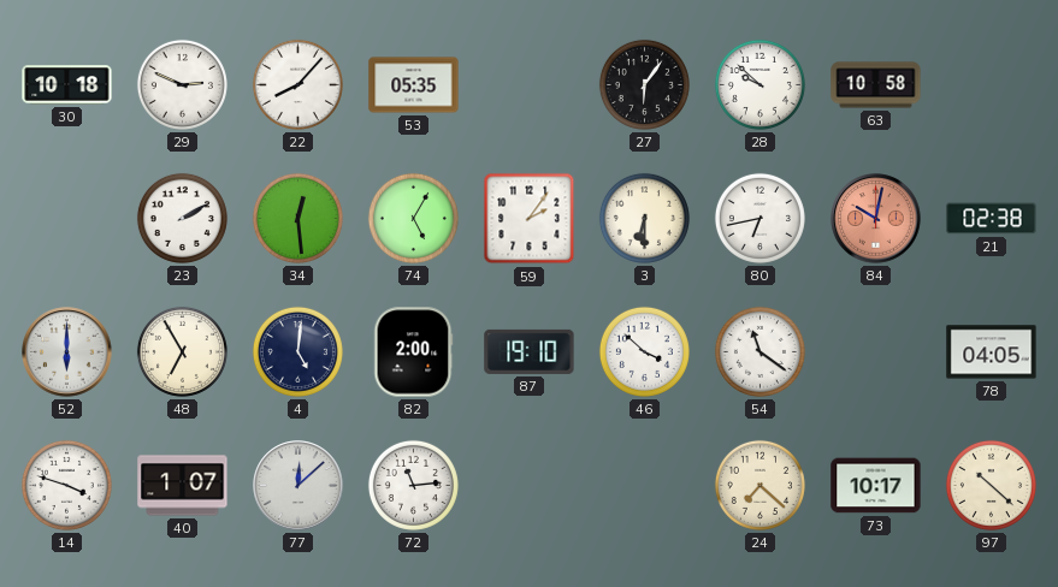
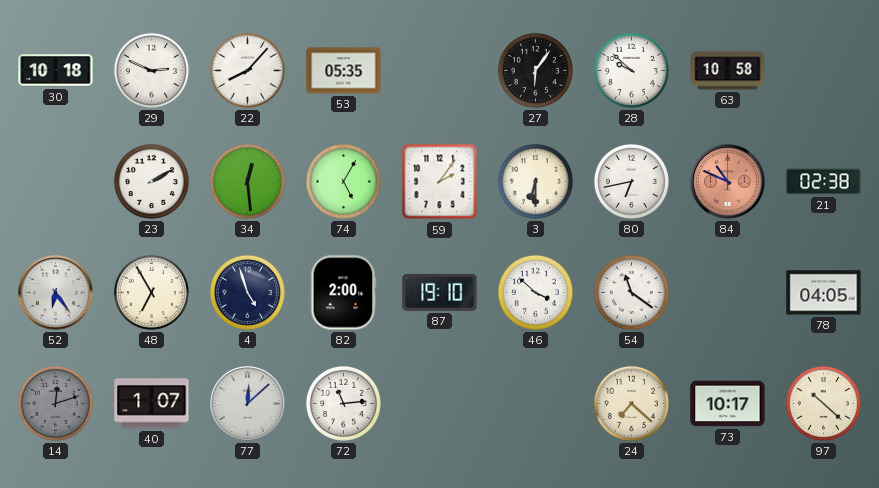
84: 10:02 -> 10:49
52: 6:00 -> 6:24
4: 5:01 -> 4:57
14: 3:48 -> 12:12
14 dial: white -> grey
